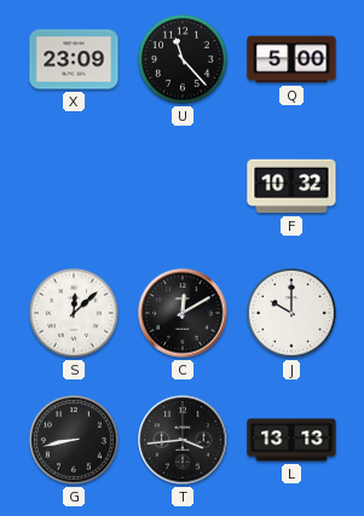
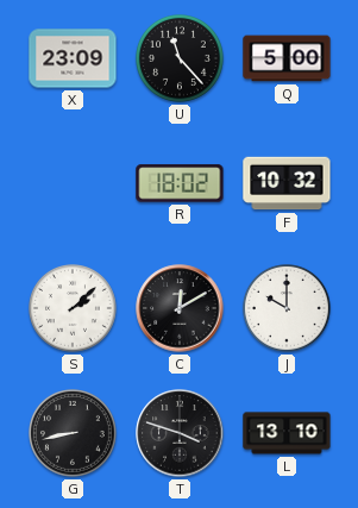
R: none -> 18:02
S: 12:08 -> 2:08
T: 3:44 -> 3:48
L: 13:13 -> 13:10
